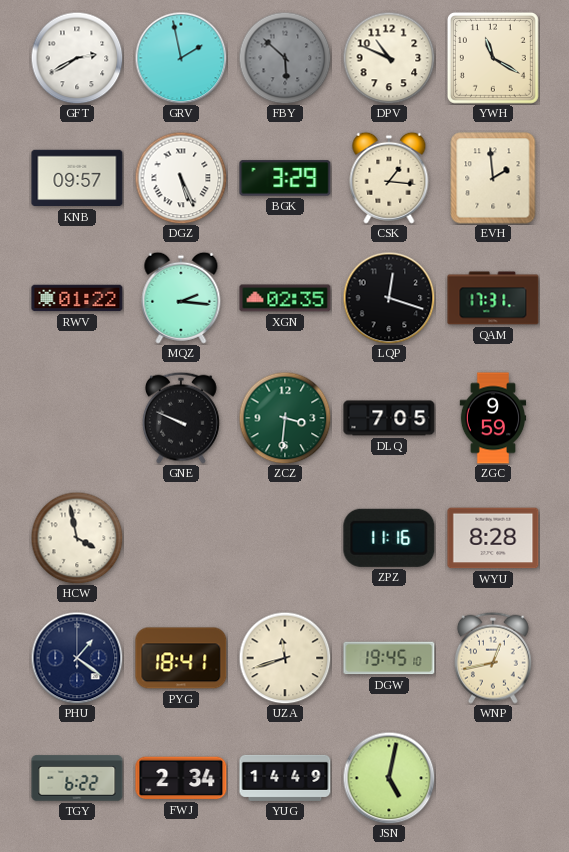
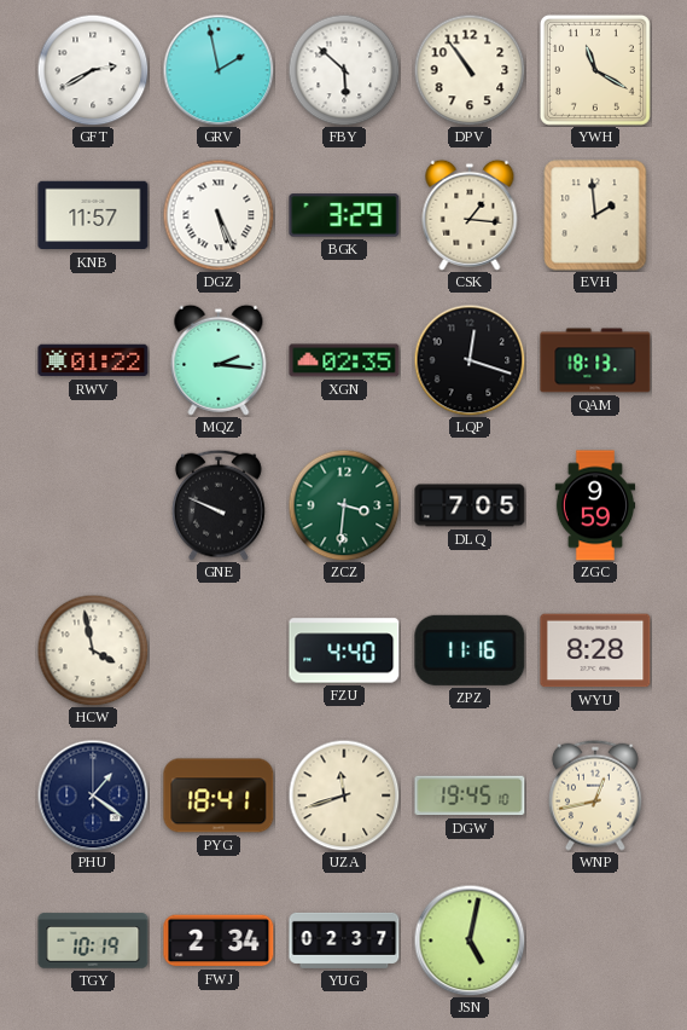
FBY dial: grey -> white
DPV: 10:49 -> 10:54
KNB: 09:57 -> 11:57
QAM: 17:31 -> 18:13
FZU: none -> 4:40
TGY: 6:22 -> 10:19
YUG: 14:49 -> 02:37
